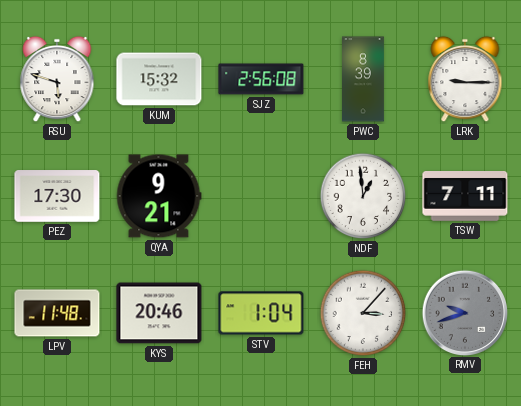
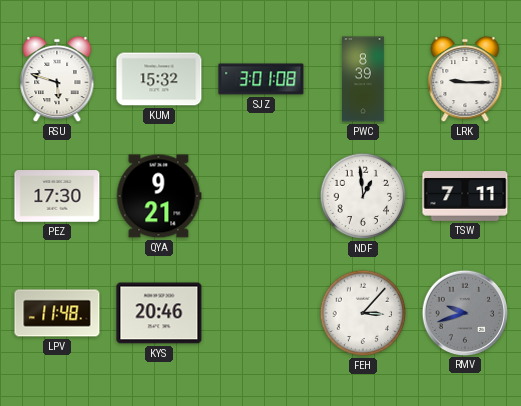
SJZ: 2:56 -> 3:01
STV: 1:04 -> none
